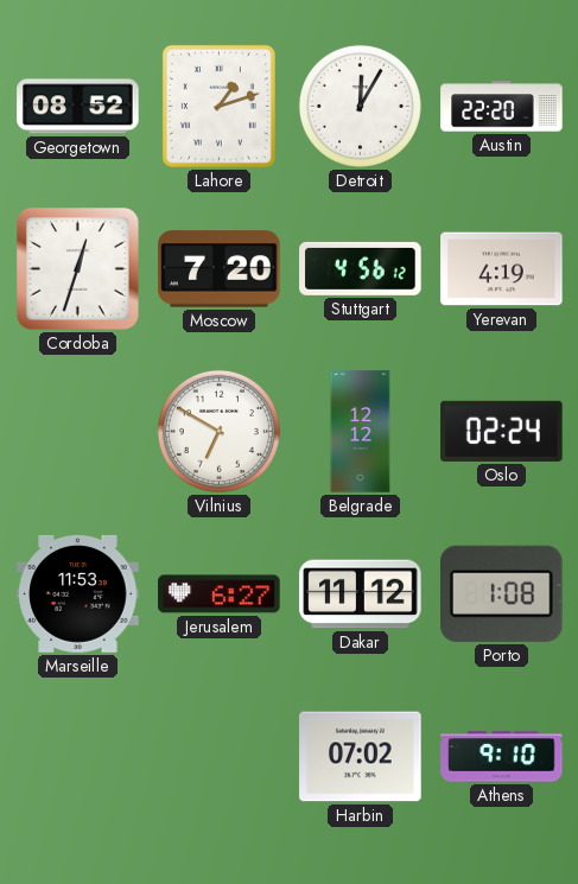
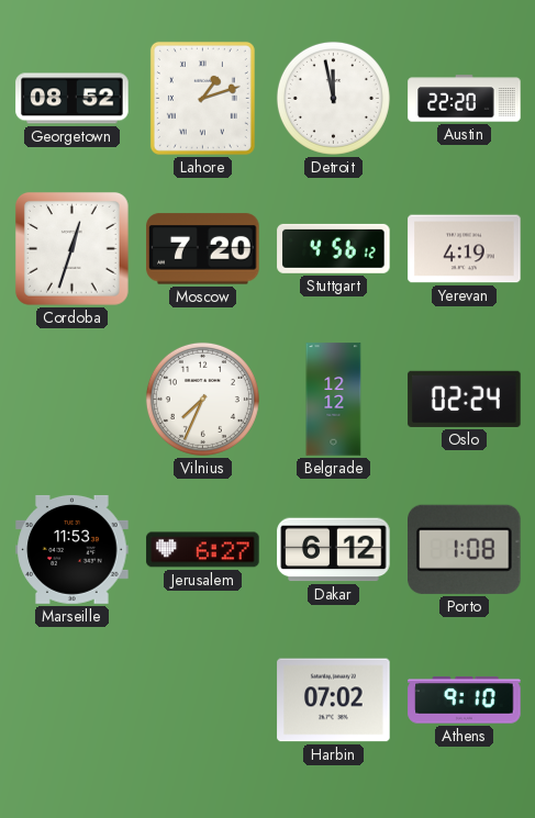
Detroit: 12:05 -> 11:58
Vilnius: 6:50 -> 7:34
Dakar: 11:12 -> 6:12
